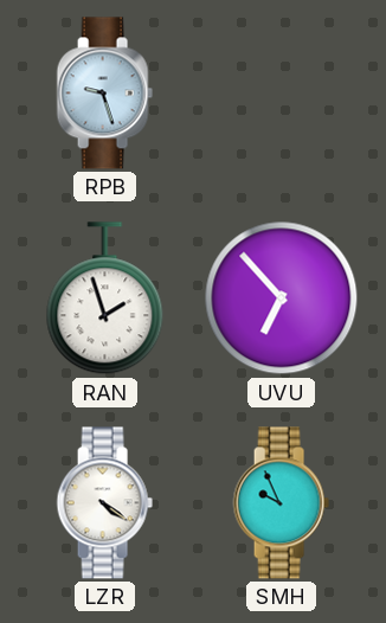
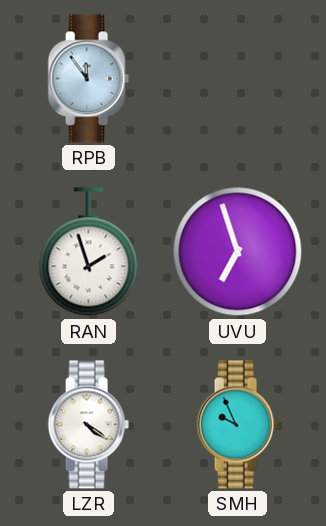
RPB: 9:27 -> 11:54
UVU: 6:53 -> 6:57
